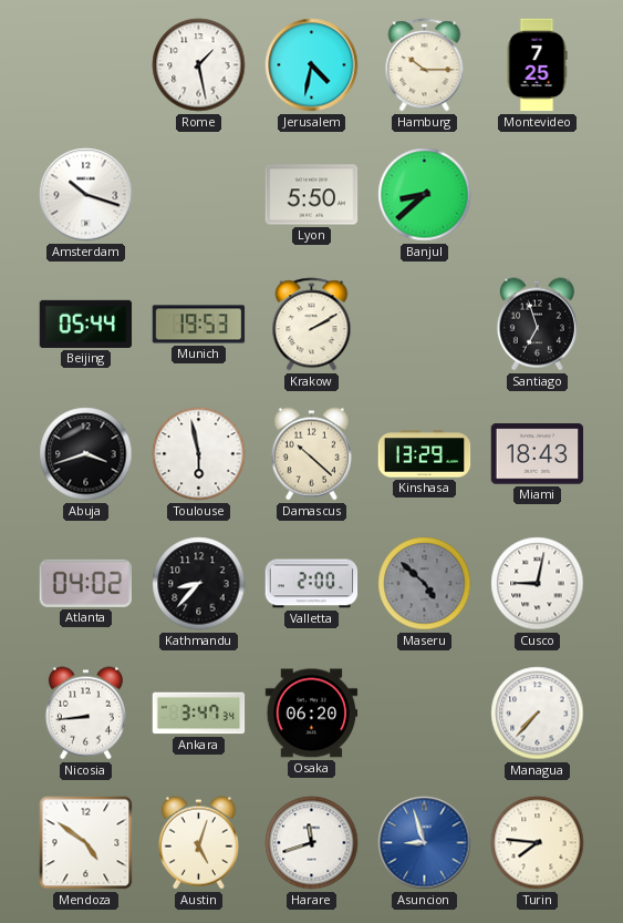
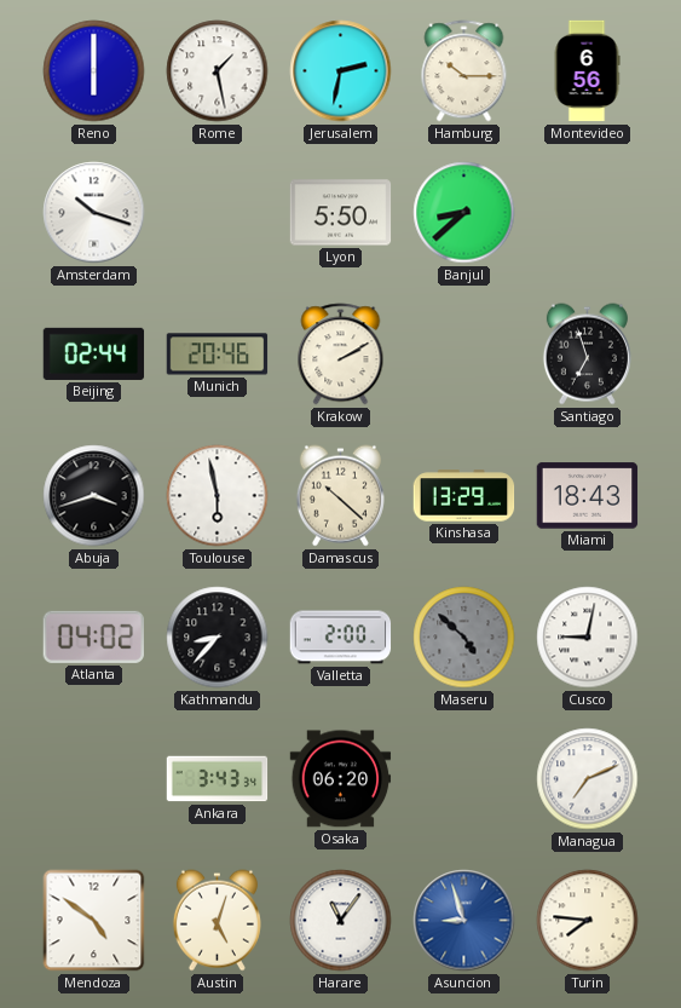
Reno: none -> 6:00
Jerusalem: 4:32 -> 2:32
Montevideo: 7:25 -> 6:56
Beijing: 05:44 -> 02:44
Munich: 19:53 -> 20:46
Nicosia: 8:44 -> none
Ankara: 3:47 -> 3:43
Managua: 7:37 -> 7:11
Harare: 11:42 -> 11:06
